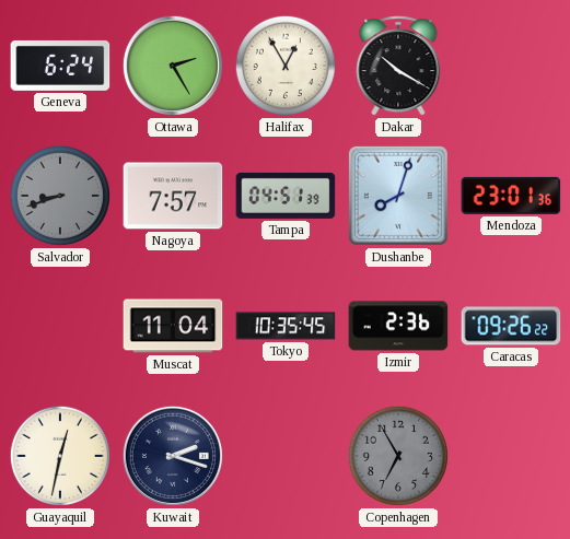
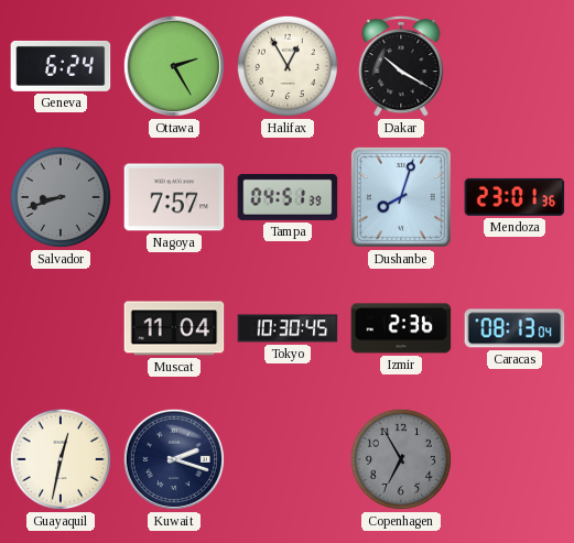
Tokyo: 10:35 -> 10:30
Caracas: 09:26 -> 08:13
